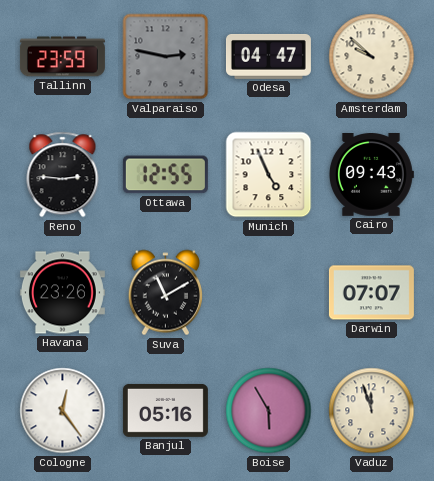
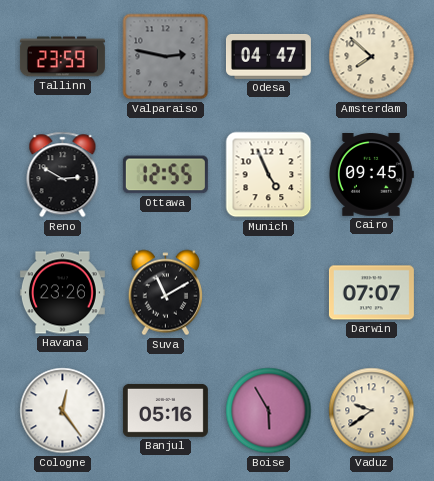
Amsterdam: 9:52 -> 7:52
Reno: 2:46 -> 2:50
Cairo: 09:43 -> 09:45
Vaduz: 11:57 -> 9:39
